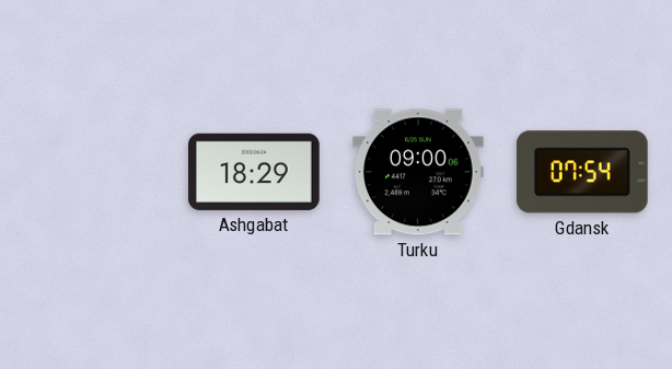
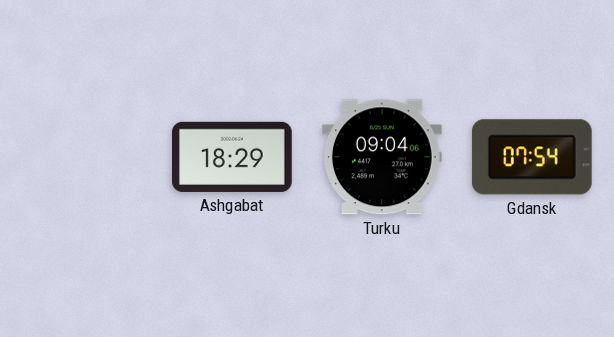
Turku: 09:00 -> 09:04
